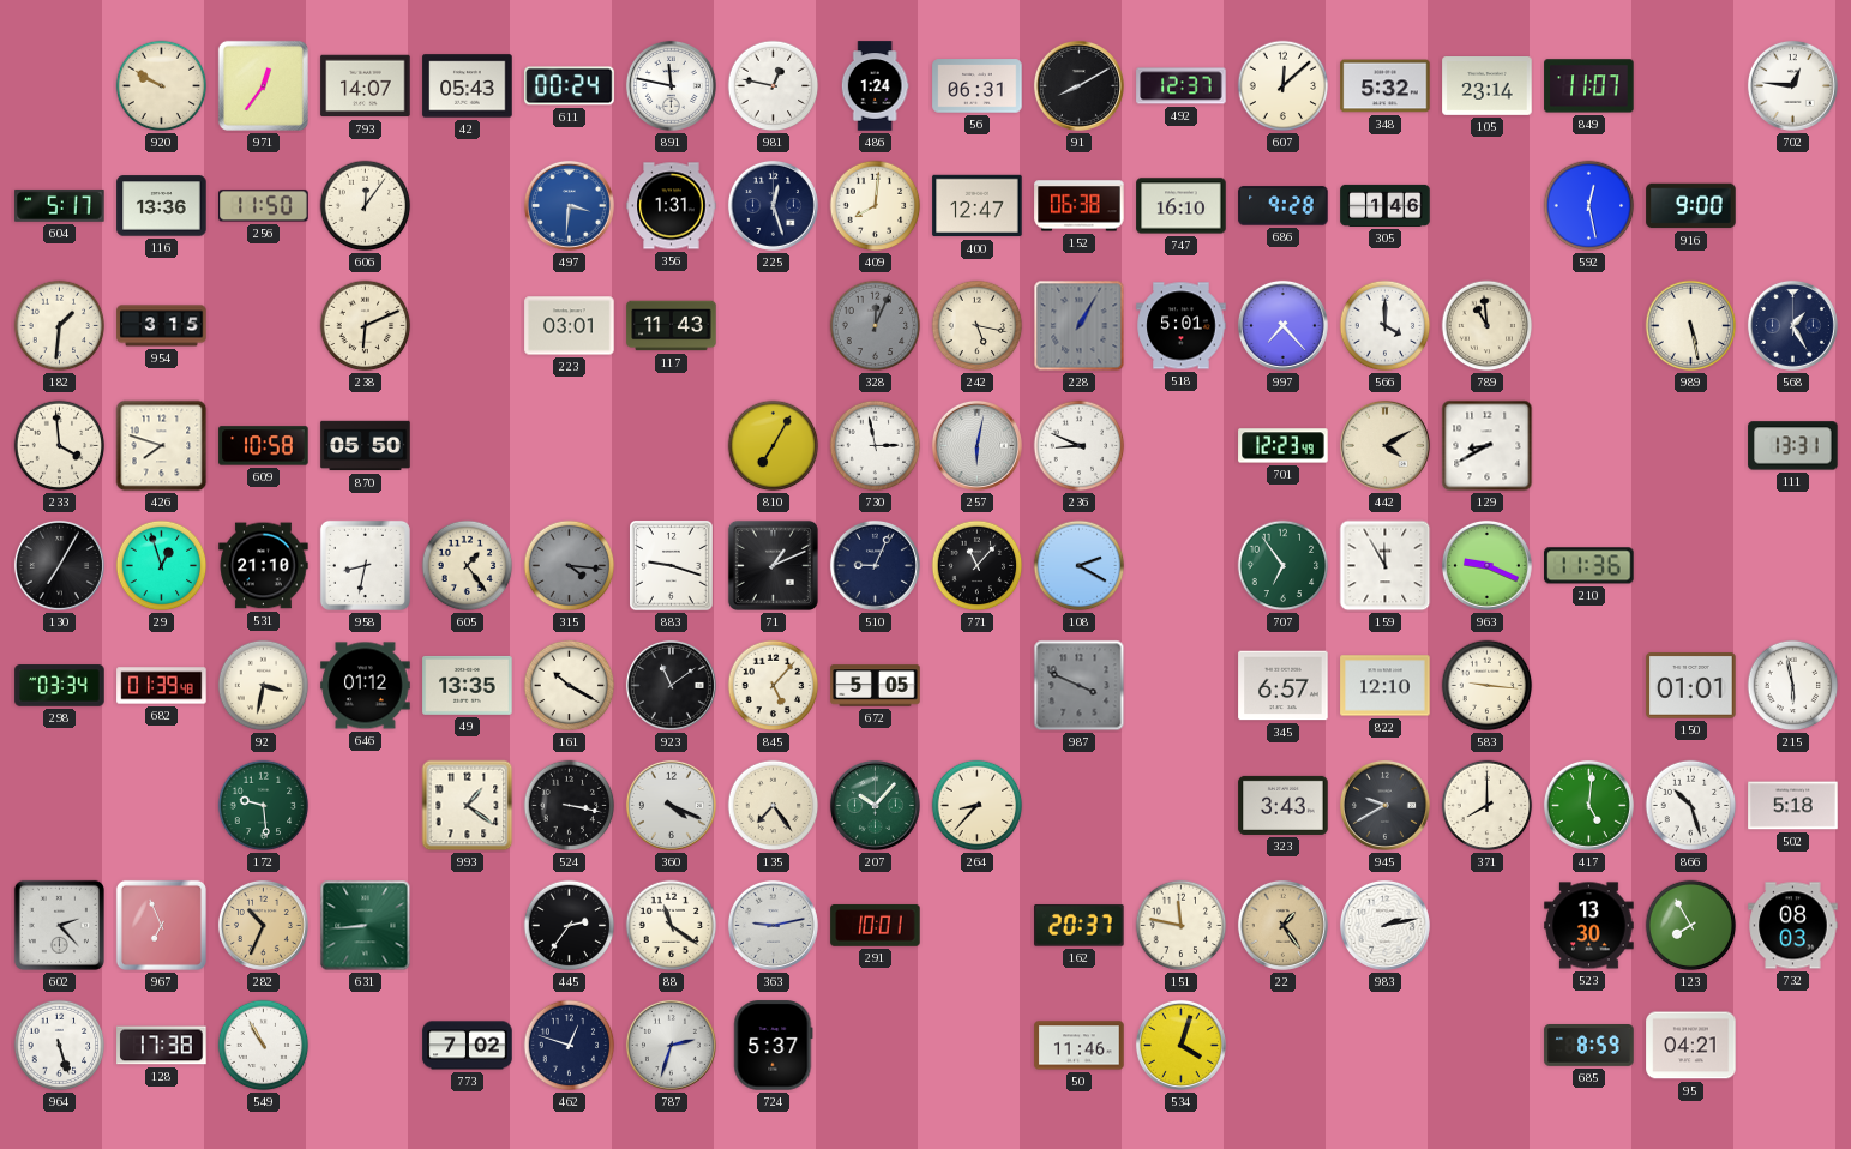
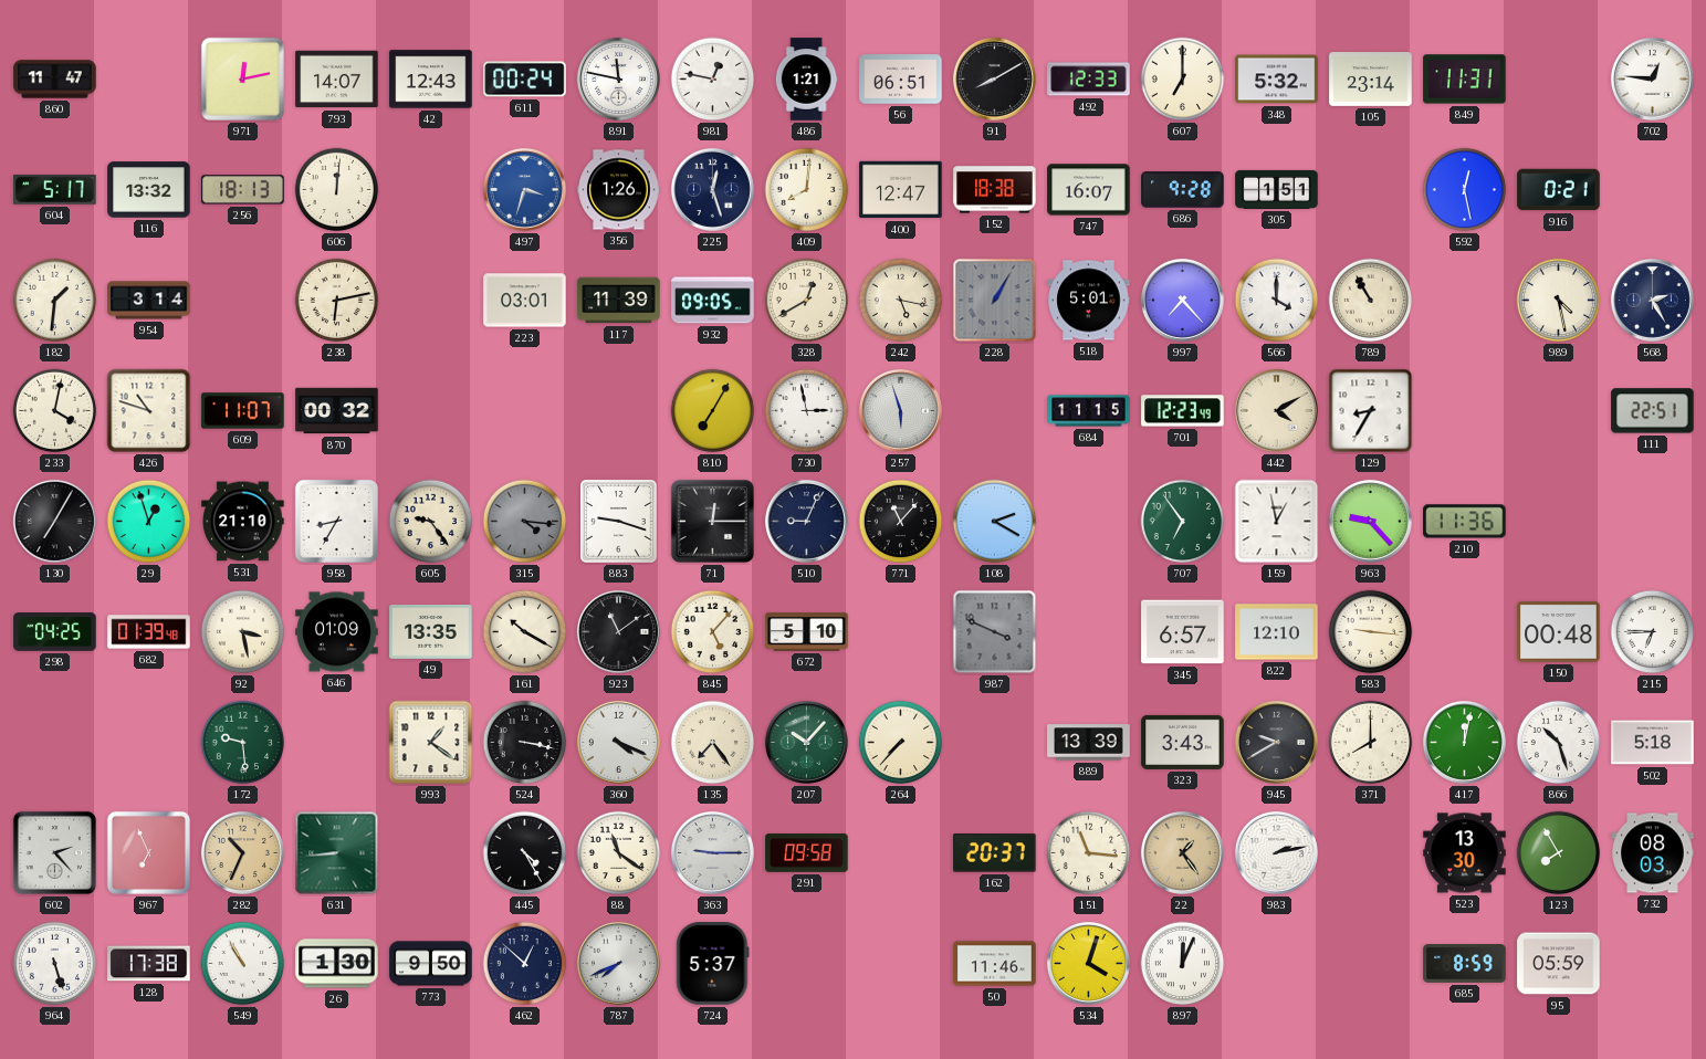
860: none -> 11:47
920: 9:50 -> none
971: 12:36 -> 12:13
42: 05:43 -> 12:43
486: 1:24 -> 1:21
56: 06:31 -> 06:51
492: 12:37 -> 12:33
607: 12:08 -> 7:00
849: 11:07 -> 11:31
116: 13:36 -> 13:32
256: 11:50 -> 18:13
606: 12:06 -> 12:01
497: 3:31 -> 3:33
356: 1:31 -> 1:26
152: 06:38 -> 18:38
747: 16:10 -> 16:07
305: 1:46 -> 1:51
916: 9:00 -> 0:21
954: 3:15 -> 3:14
238: 6:11 -> 6:13
117: 11:43 -> 11:39
932: none -> 09:05
328: 12:04 -> 12:40
328 dial: grey -> cream
789: 10:59 -> 10:55
989: 5:28 -> 4:28
568: 1:25 -> 2:25
233: 3:59 -> 4:02
426: 7:48 -> 10:48
609: 10:58 -> 11:07
870: 05:50 -> 00:32
257: 6:02 -> 5:57
236: 8:49 -> none
684: none -> 11:15
129: 8:40 -> 8:35
111: 13:31 -> 22:51
958: 8:32 -> 8:35
605: 1:24 -> 9:24
71: 1:11 -> 12:15
159: 11:55 -> 12:58
963: 9:19 -> 9:23
298: 03:34 -> 04:25
92: 3:32 -> 3:28
646: 01:12 -> 01:09
672: 5:05 -> 5:10
150: 01:01 -> 00:48
215: 5:58 -> 6:45
264: 8:37 -> 7:37
889: none -> 13:39
417: 5:01 -> 12:02
445: 2:36 -> 4:25
363: 9:13 -> 9:15
291: 10:01 -> 09:58
151: 11:47 -> 11:16
26: none -> 1:30
773: 7:02 -> 9:50
462: 12:48 -> 12:52
787: 2:33 -> 7:41
897: none -> 12:04
95: 04:21 -> 05:59
